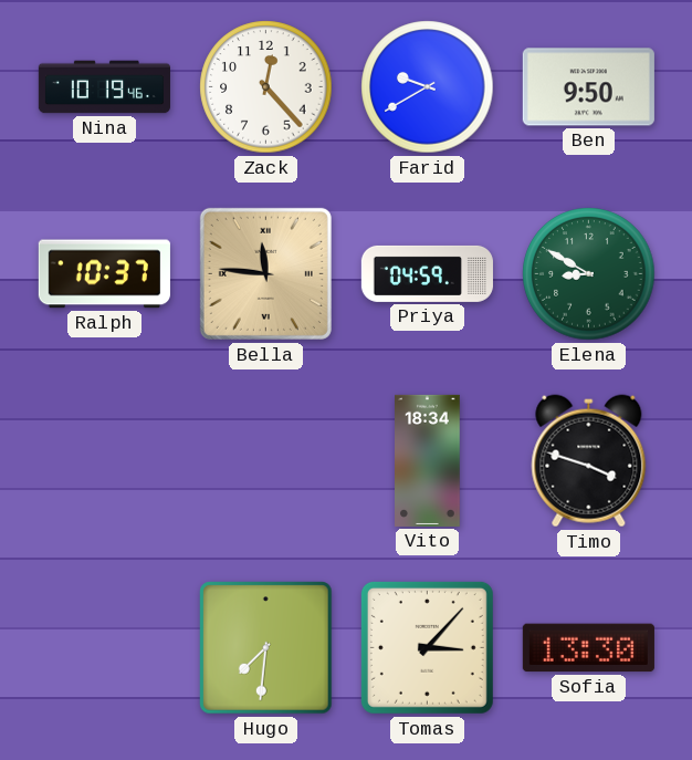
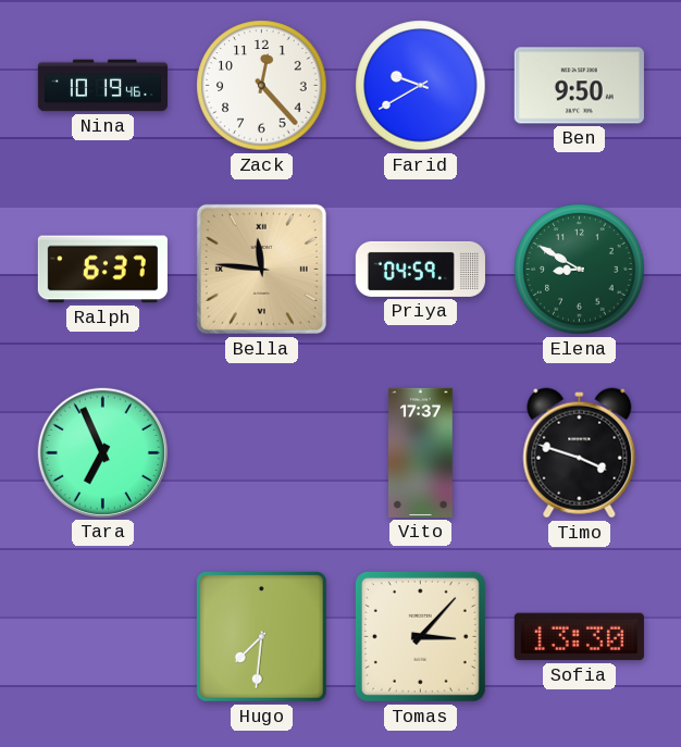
Ralph: 10:37 -> 6:37
Tara: none -> 6:56
Vito: 18:34 -> 17:37
